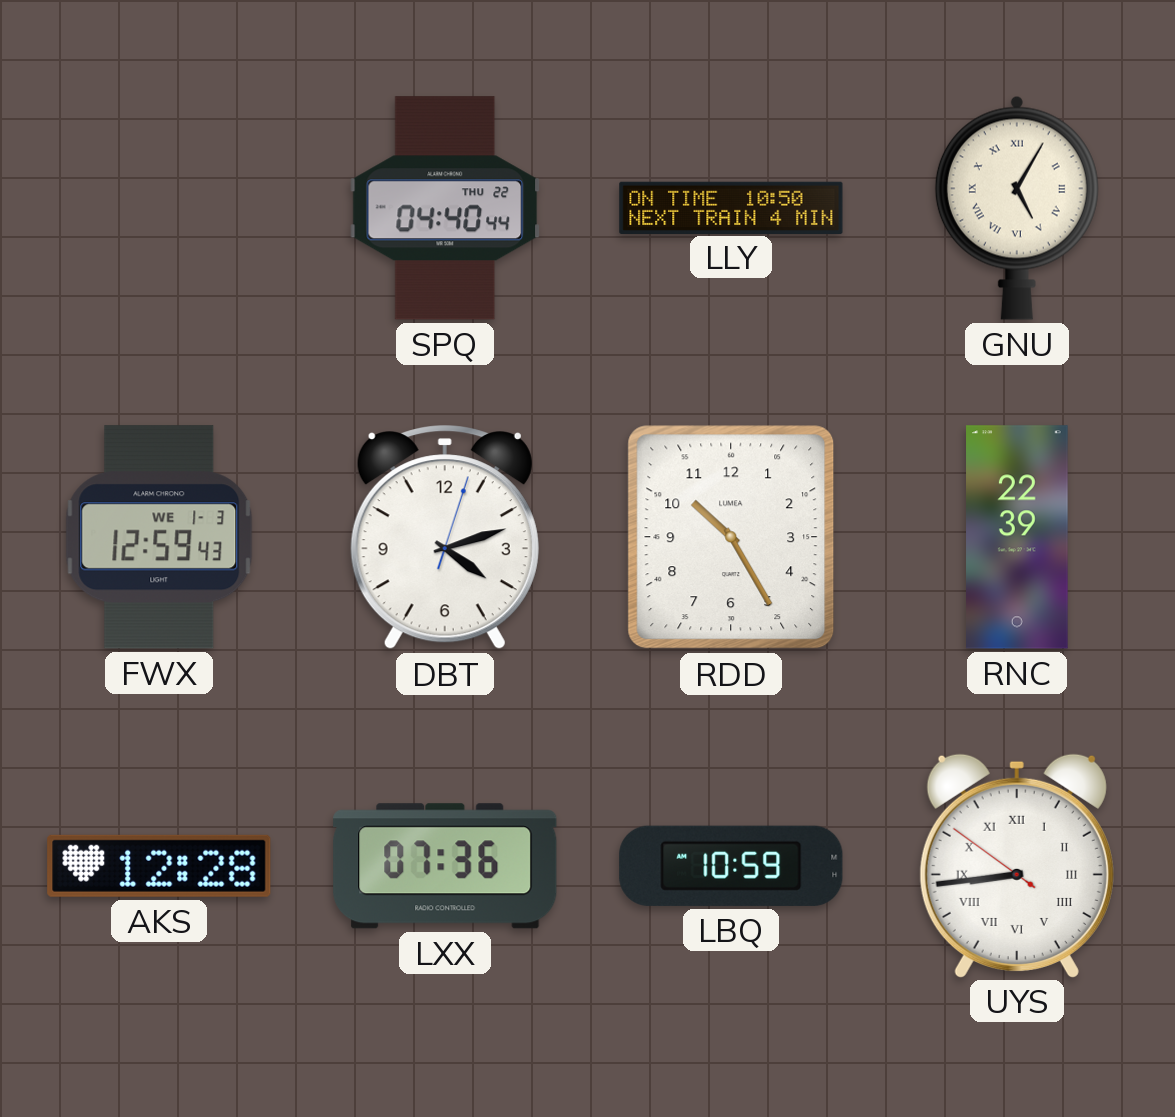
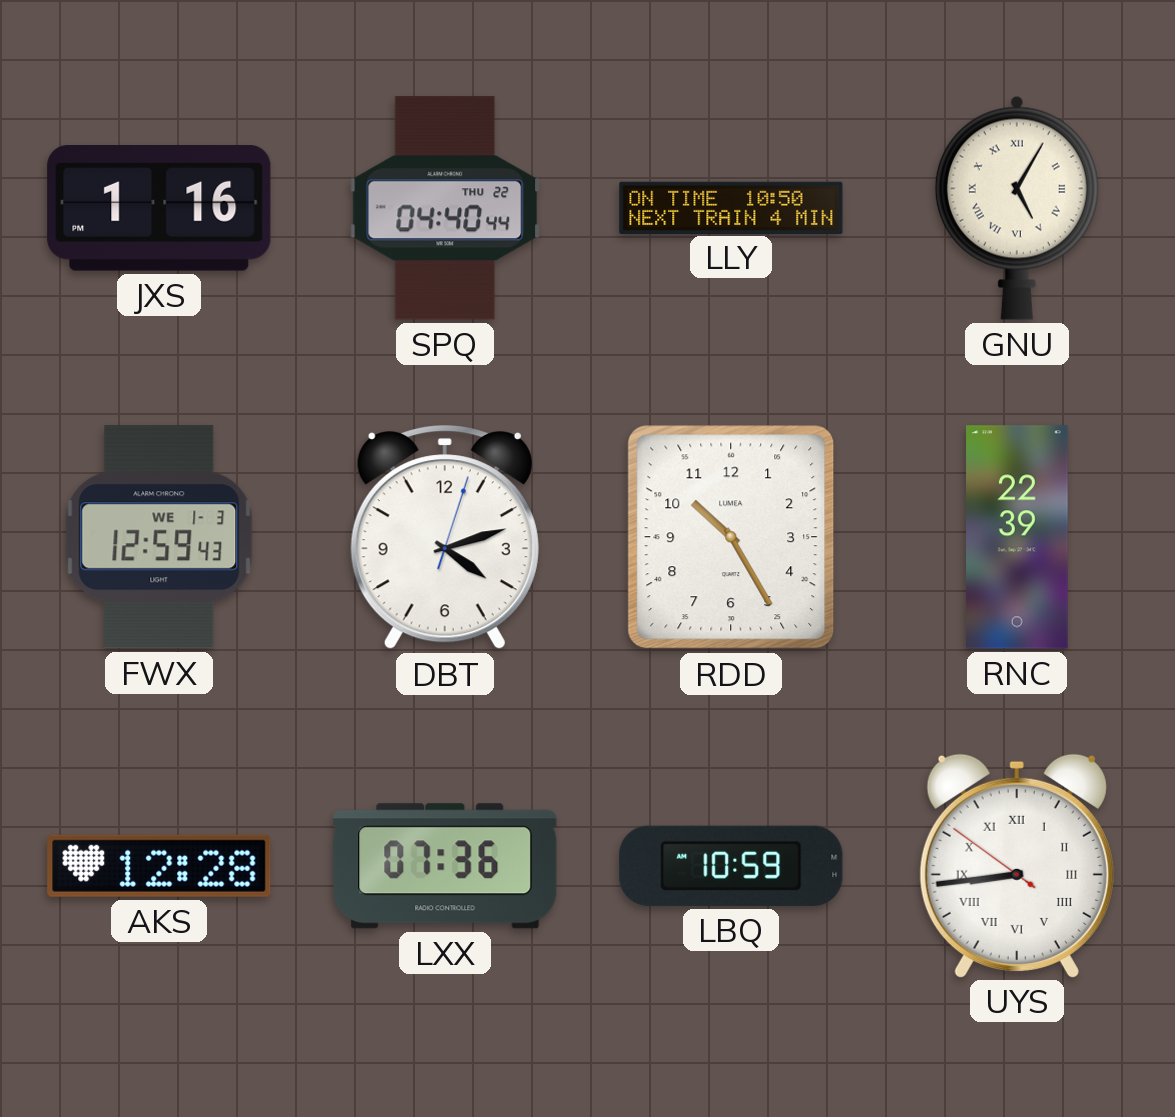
JXS: none -> 1:16
